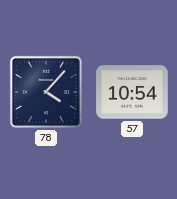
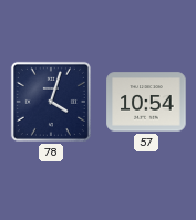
78: 4:07 -> 4:03
